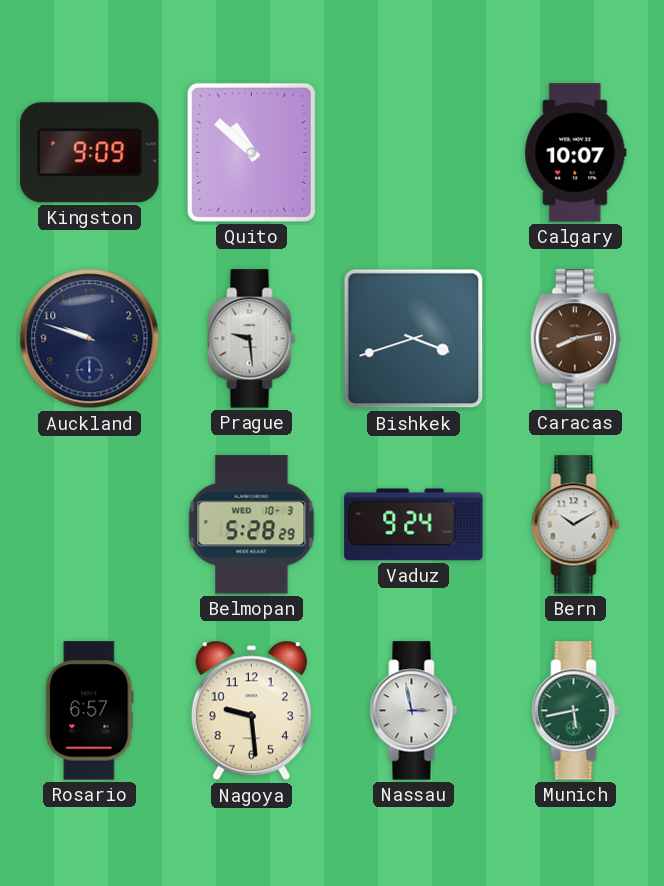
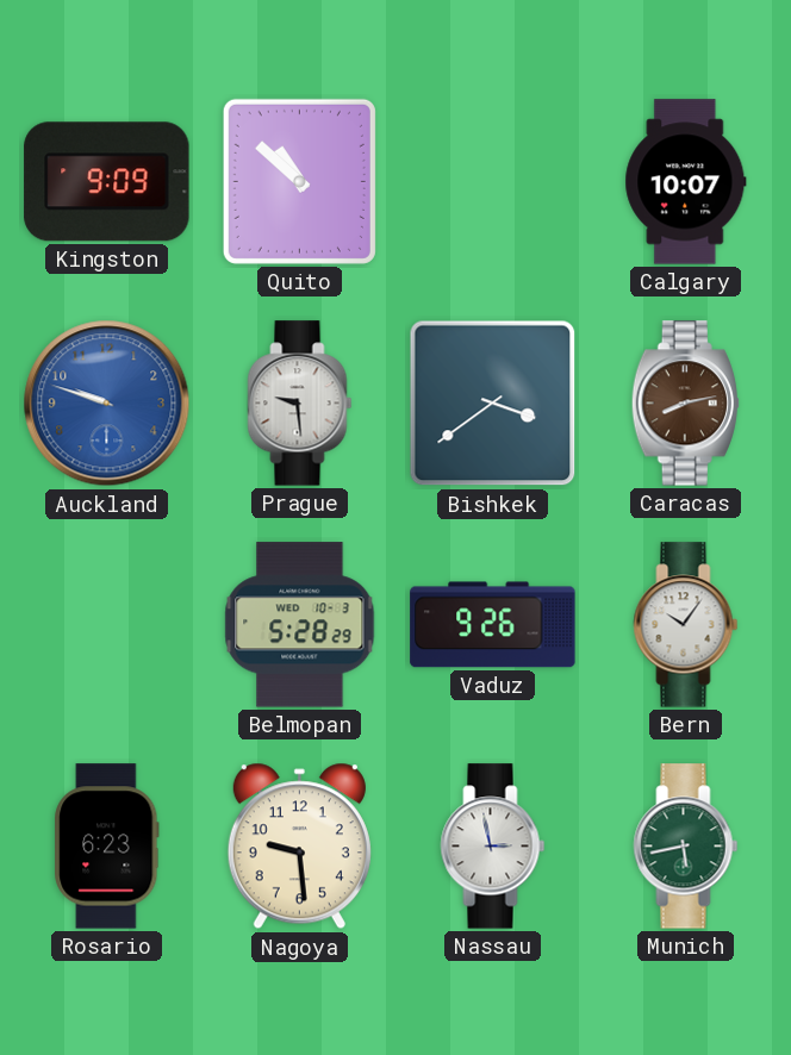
Auckland dial: navy -> blue
Bishkek: 3:42 -> 3:39
Vaduz: 9:24 -> 9:26
Bern: 10:10 -> 10:06
Rosario: 6:57 -> 6:23
